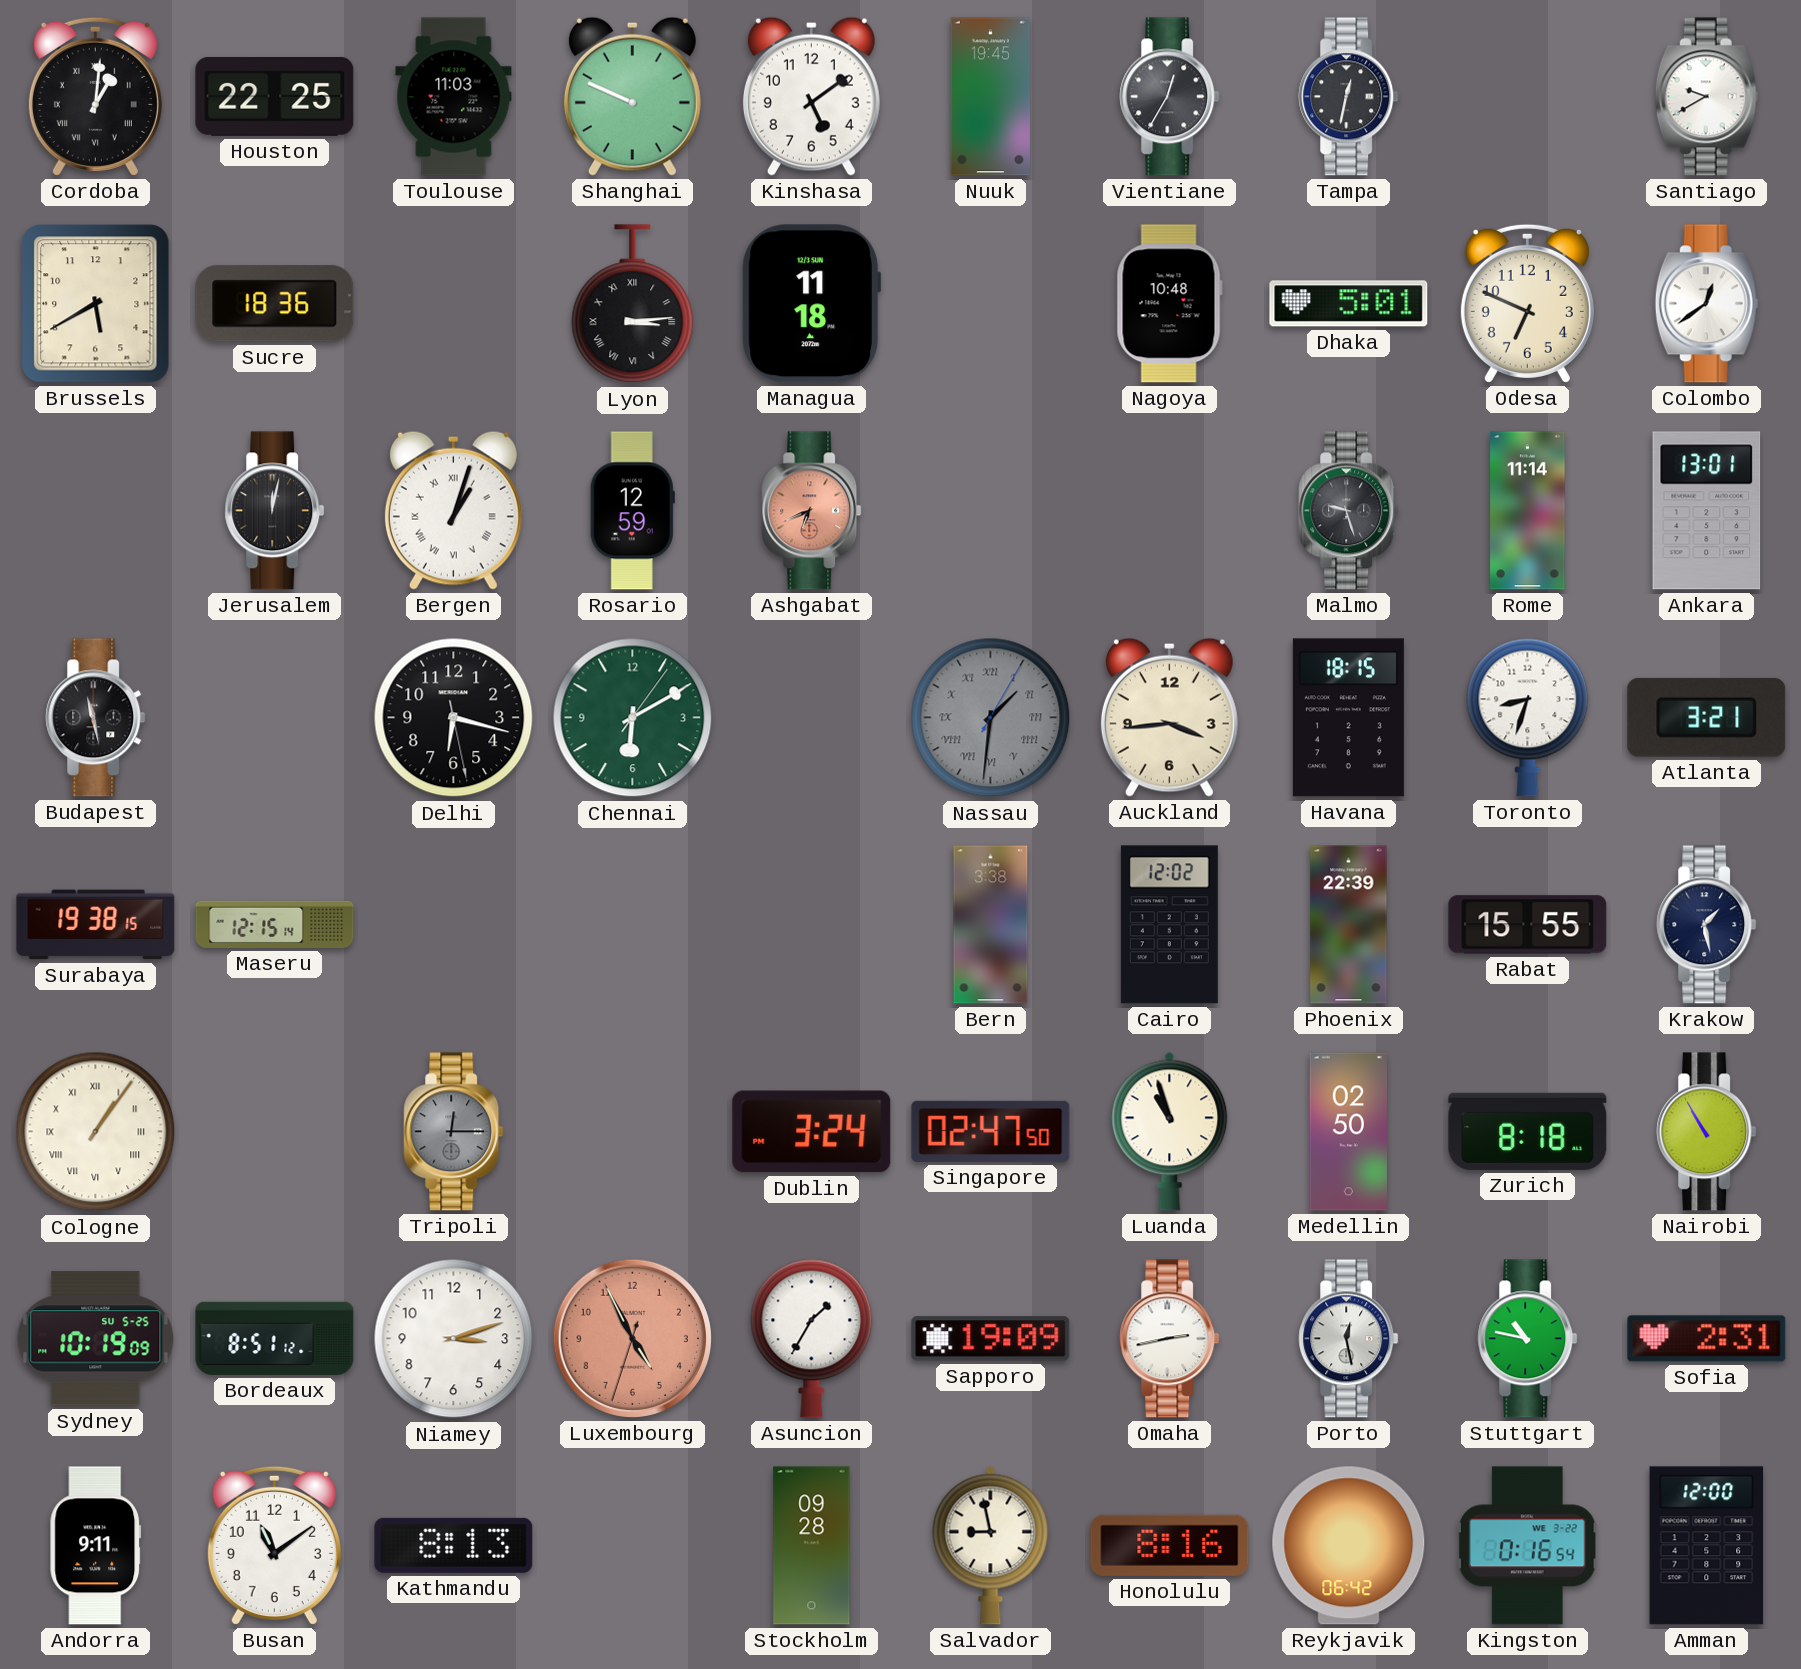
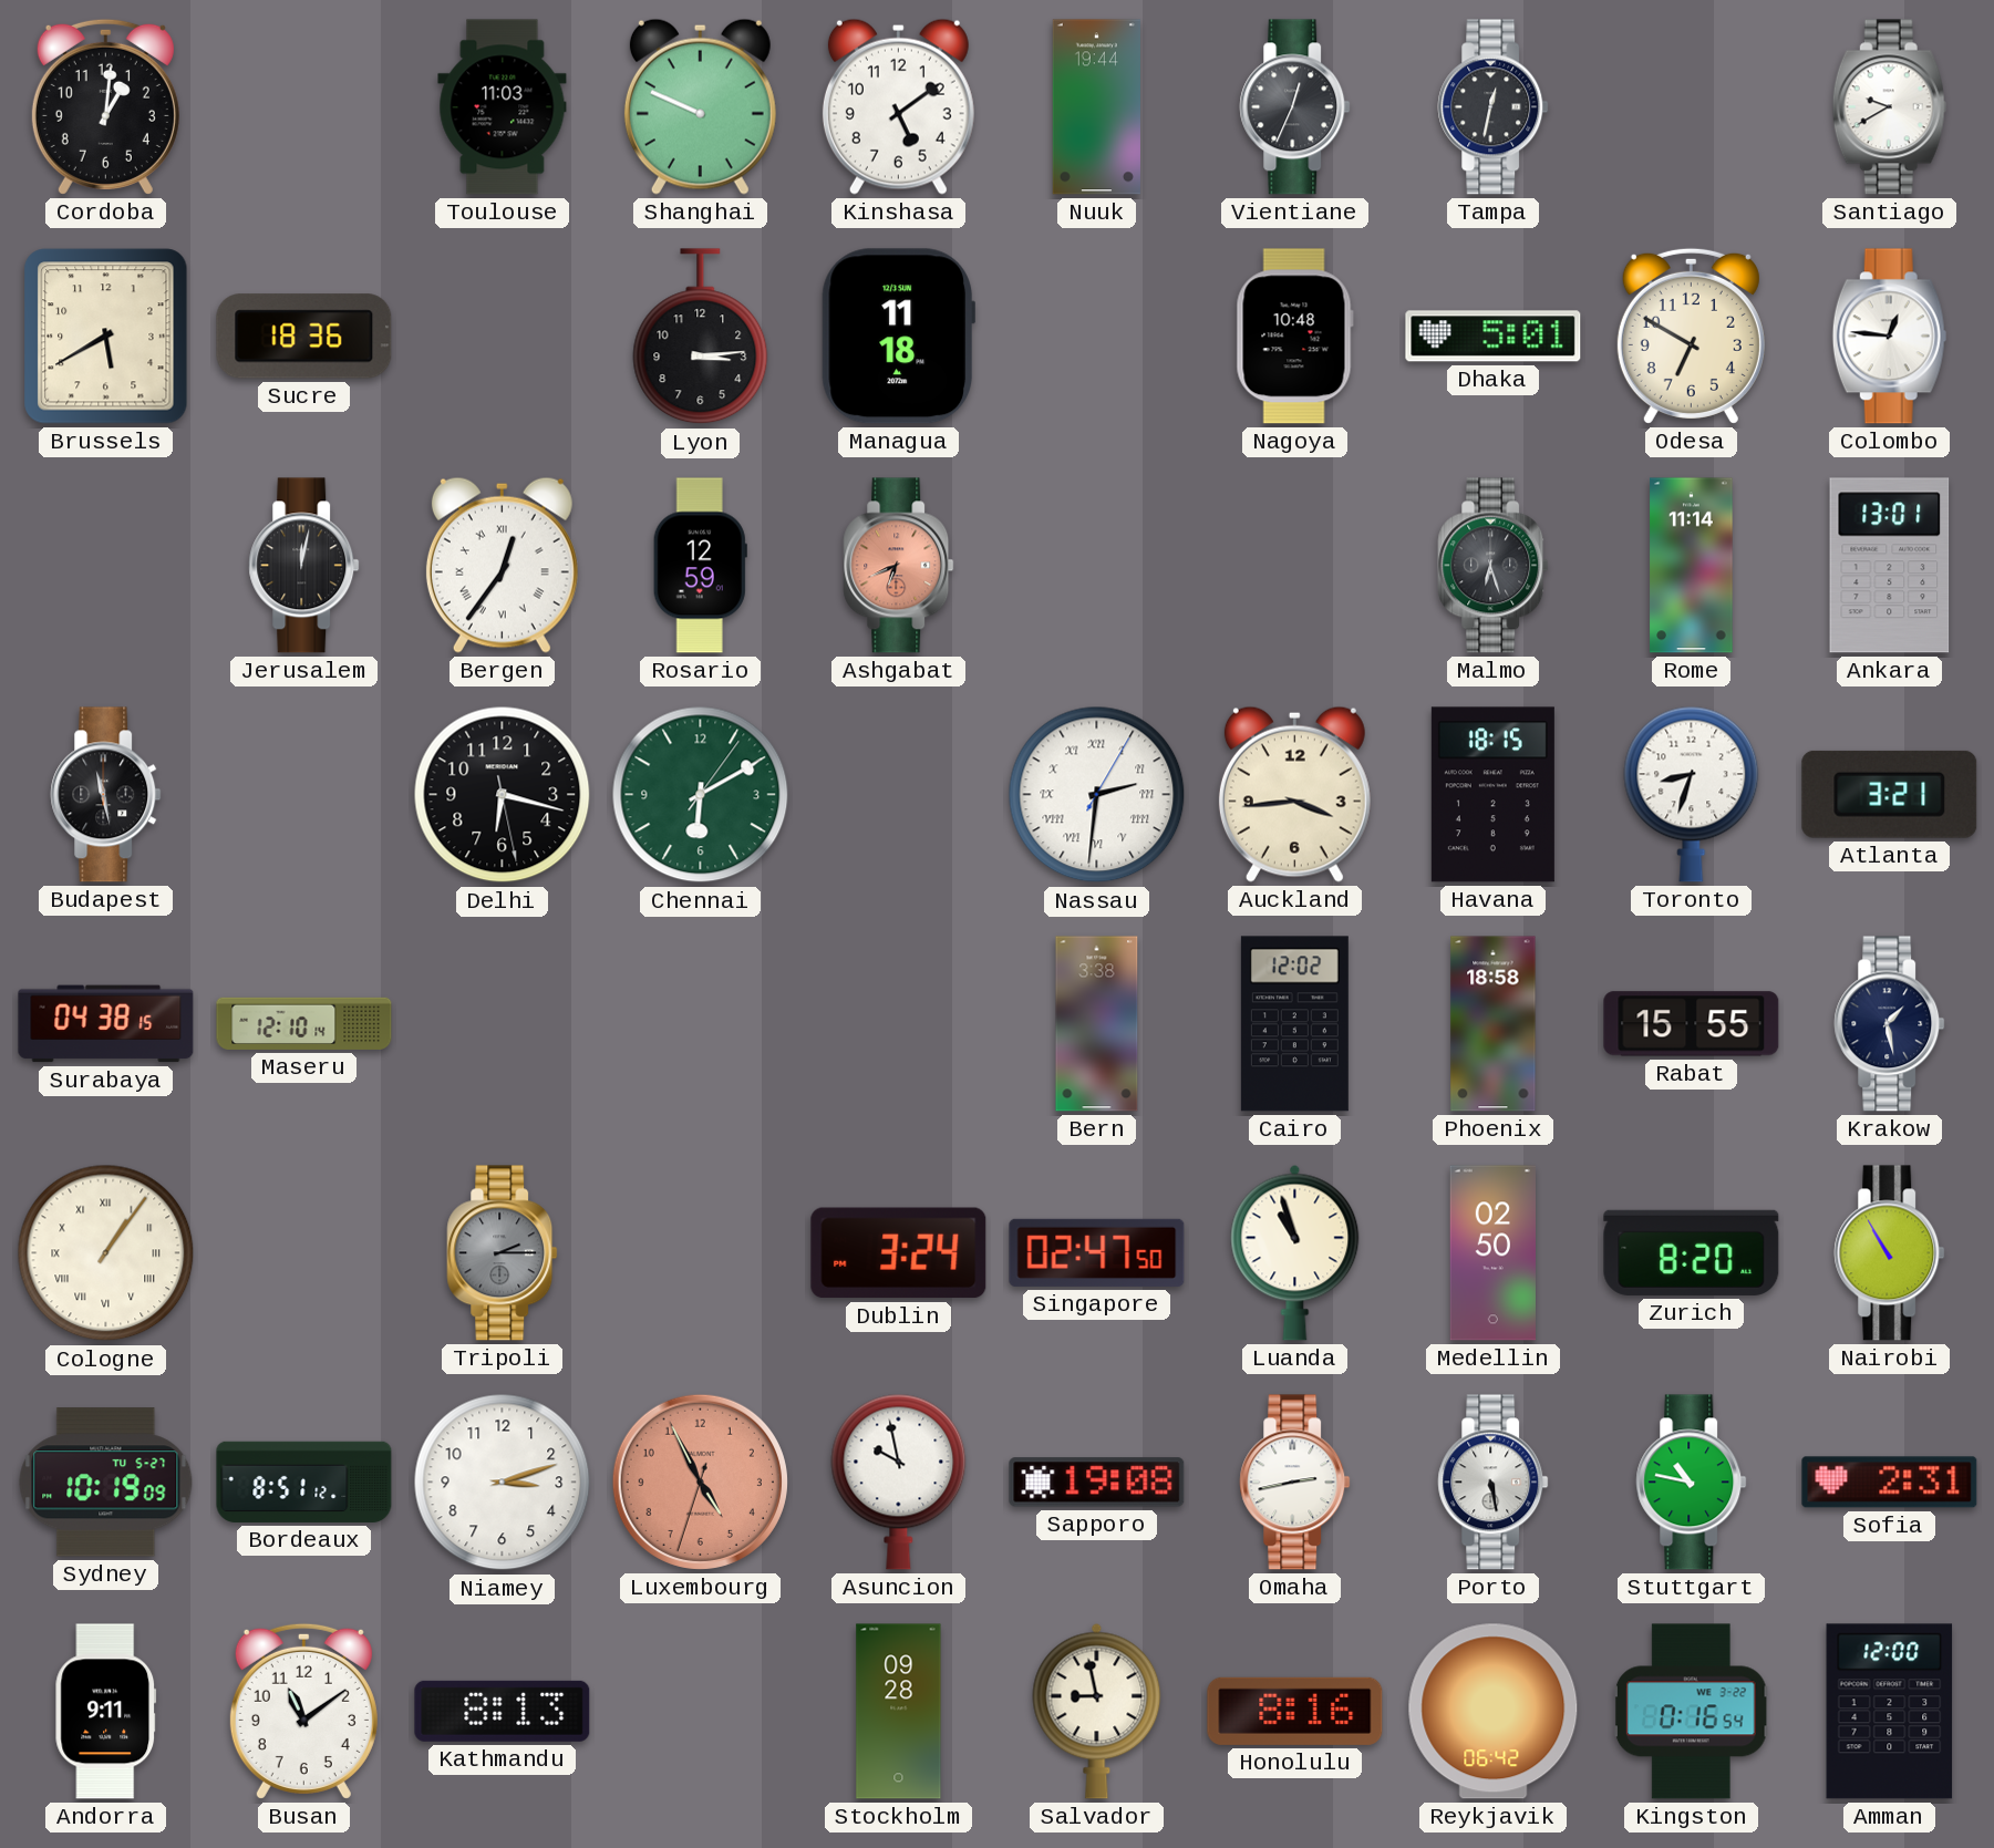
Cordoba numerals: Roman -> Arabic
Houston: 22:25 -> none
Nuuk: 19:45 -> 19:44
Vientiane: 12:35 -> 12:34
Lyon numerals: Roman -> Arabic
Odesa: 6:49 -> 6:50
Colombo: 12:39 -> 12:46
Bergen: 1:03 -> 12:36
Malmo: 9:27 -> 6:27
Nassau: 1:31 -> 2:31
Nassau dial: grey -> white
Surabaya: 19:38 -> 04:38
Maseru: 12:15 -> 12:10
Phoenix: 22:39 -> 18:58
Tripoli: 12:15 -> 2:15
Zurich: 8:18 -> 8:20
Sydney date: SU 5-25 -> TU 5-27
Asuncion: 1:35 -> 9:58
Sapporo: 19:09 -> 19:08
Porto: 12:28 -> 5:28
